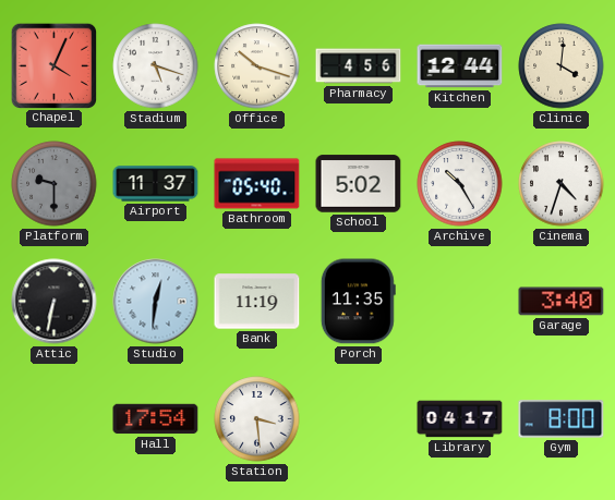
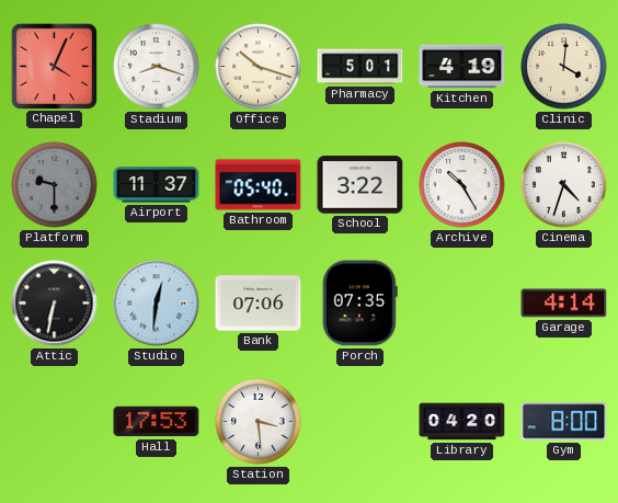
Stadium: 5:18 -> 8:18
Pharmacy: 4:56 -> 5:01
Kitchen: 12:44 -> 4:19
School: 5:02 -> 3:22
Bank: 11:19 -> 07:06
Porch: 11:35 -> 07:35
Garage: 3:40 -> 4:14
Hall: 17:54 -> 17:53
Library: 04:17 -> 04:20
